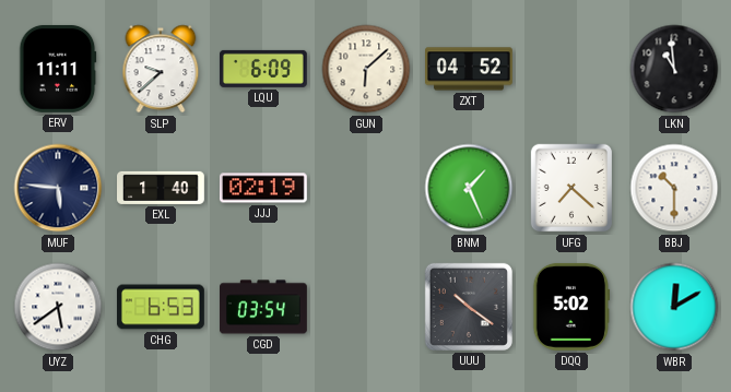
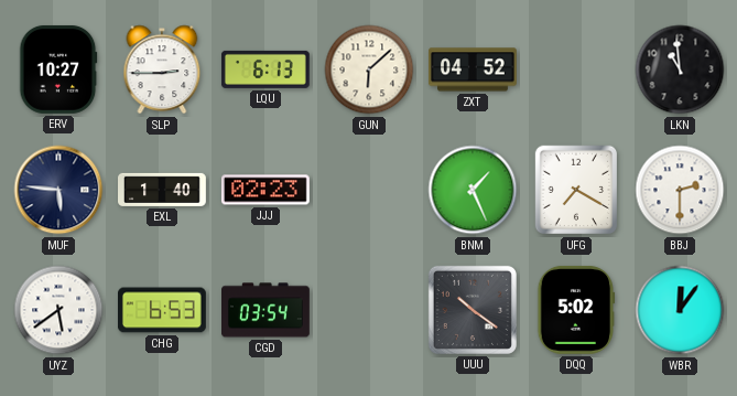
ERV: 11:11 -> 10:27
SLP: 9:38 -> 2:45
LQU: 6:09 -> 6:13
JJJ: 02:19 -> 02:23
UFG: 7:22 -> 7:20
BBJ: 10:30 -> 2:30
WBR: 12:10 -> 12:06
